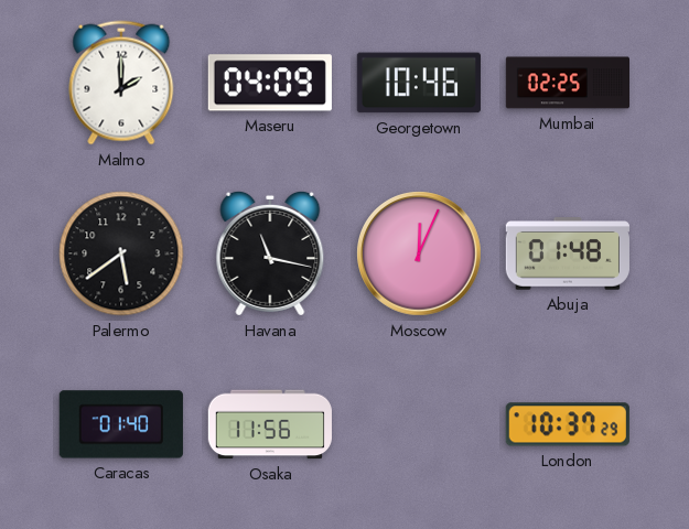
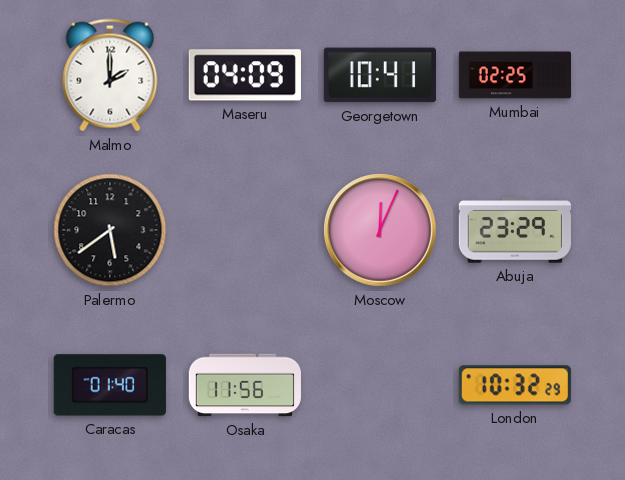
Georgetown: 10:46 -> 10:41
Havana: 11:17 -> none
Abuja: 01:48 -> 23:29
London: 10:37 -> 10:32
